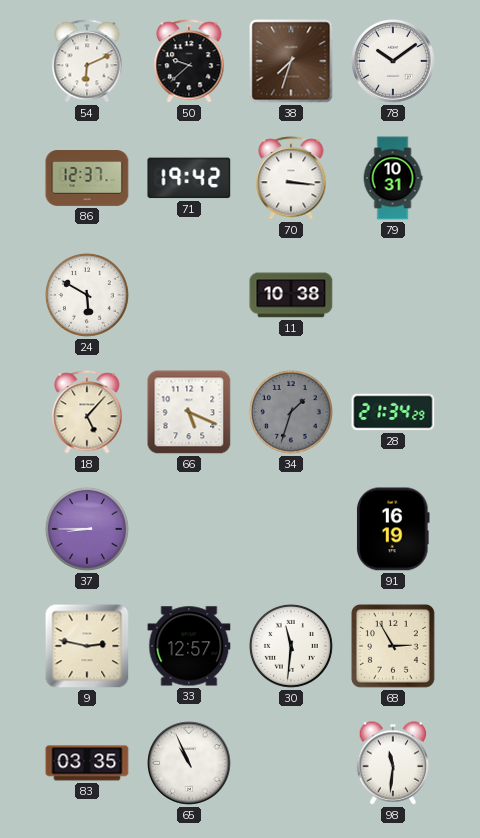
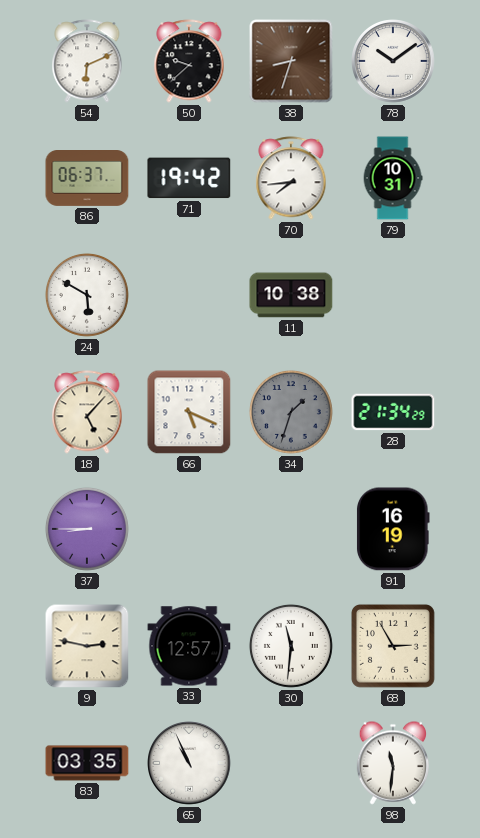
38: 7:33 -> 8:33
86: 12:37 -> 06:37
70: 3:16 -> 7:44
